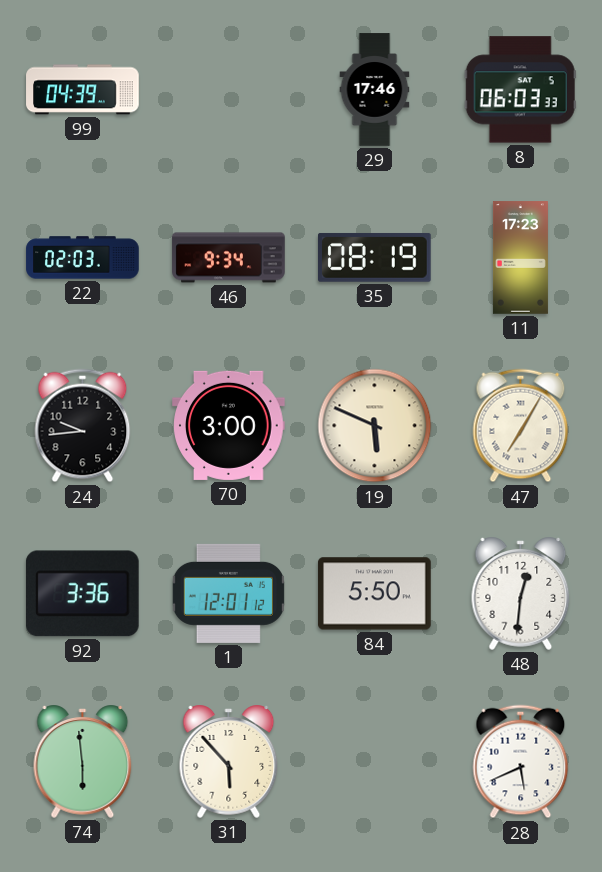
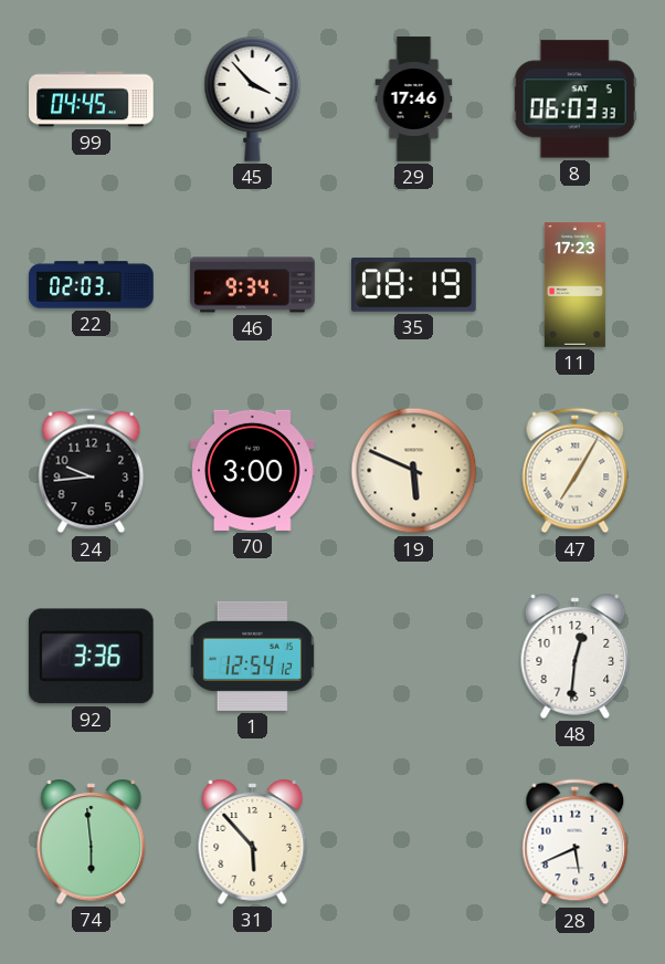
99: 04:39 -> 04:45
45: none -> 3:53
1: 12:01 -> 12:54
84: 5:50 -> none
